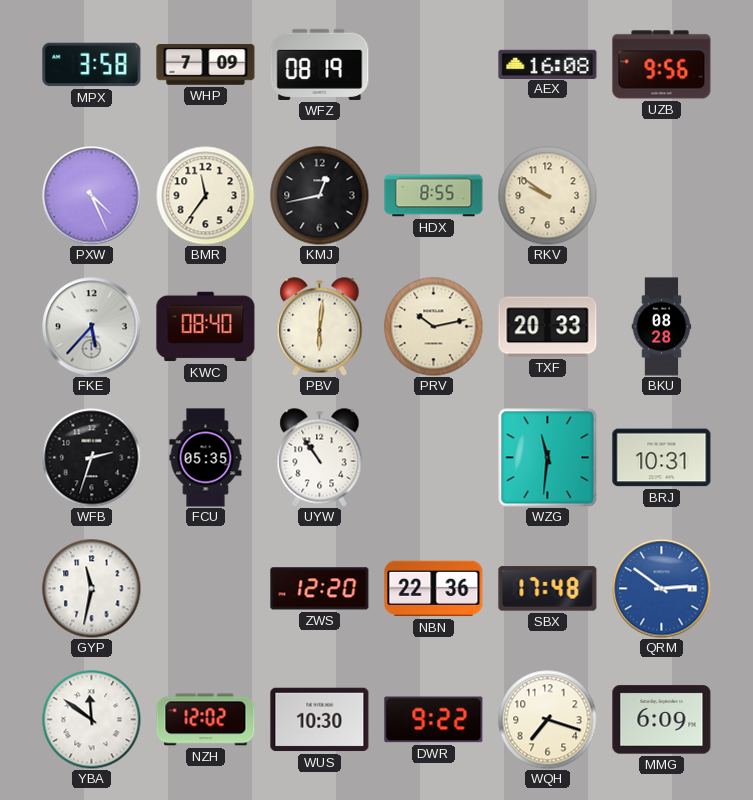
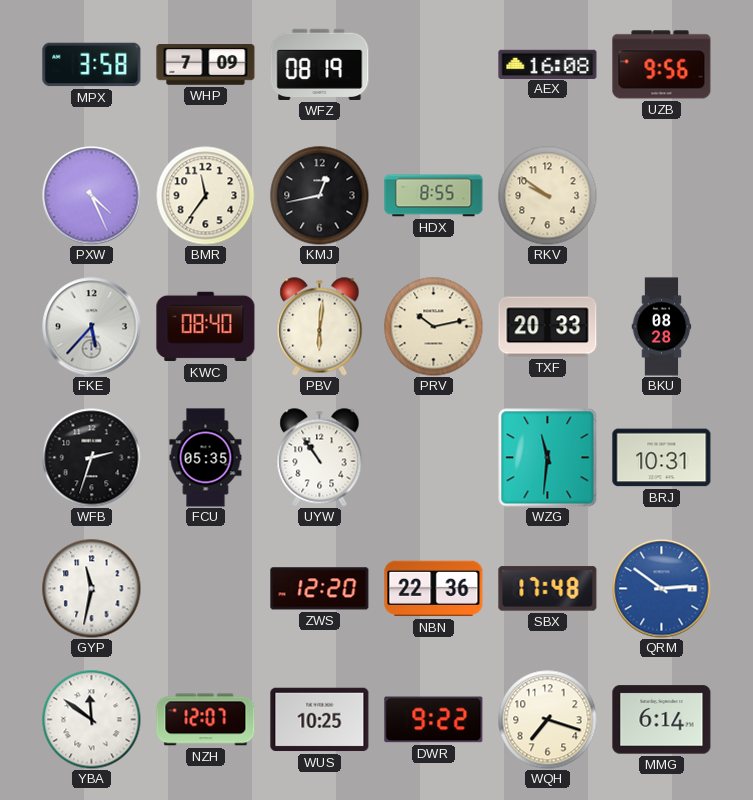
NZH: 12:02 -> 12:07
WUS: 10:30 -> 10:25
MMG: 6:09 -> 6:14
